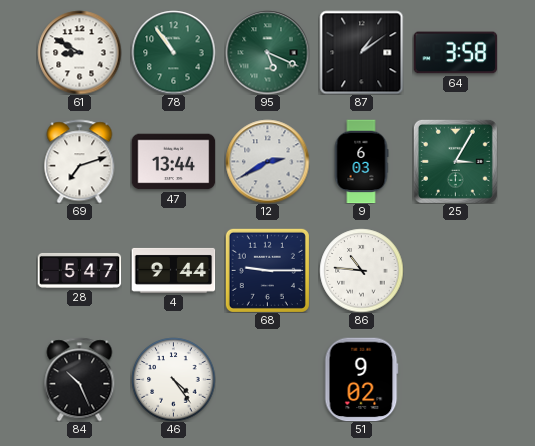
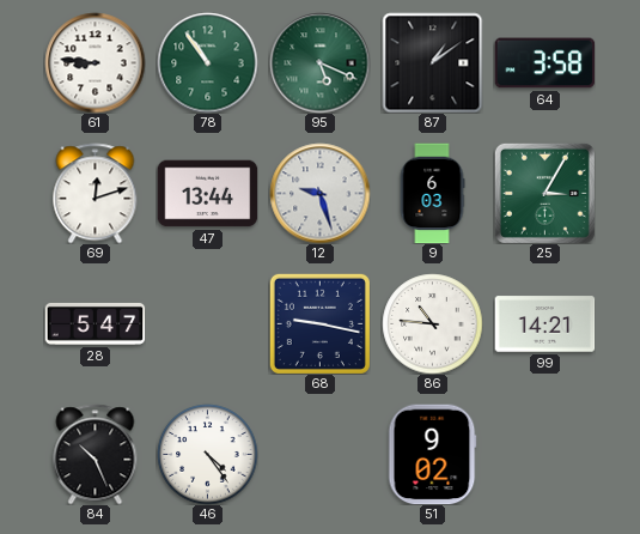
61: 8:50 -> 8:46
69: 7:12 -> 12:12
12: 2:40 -> 9:27
4: 9:44 -> none
68: 9:15 -> 9:17
99: none -> 14:21
